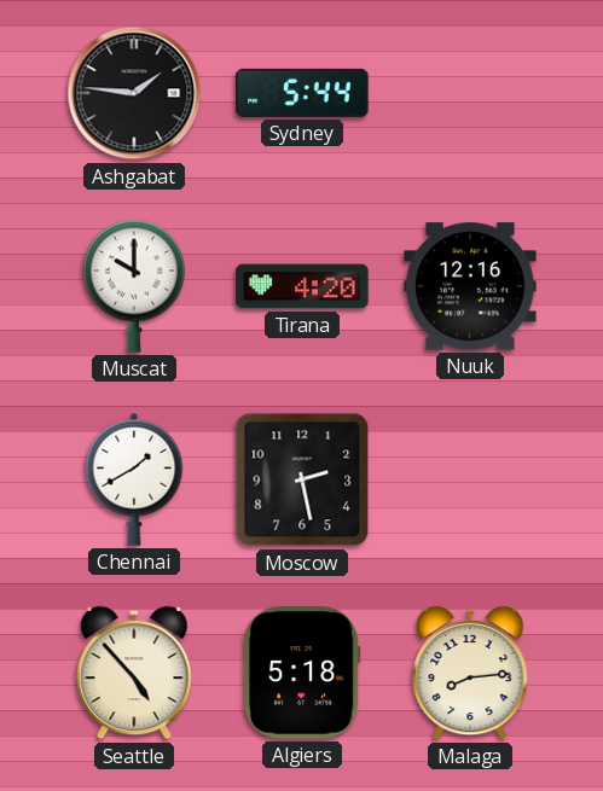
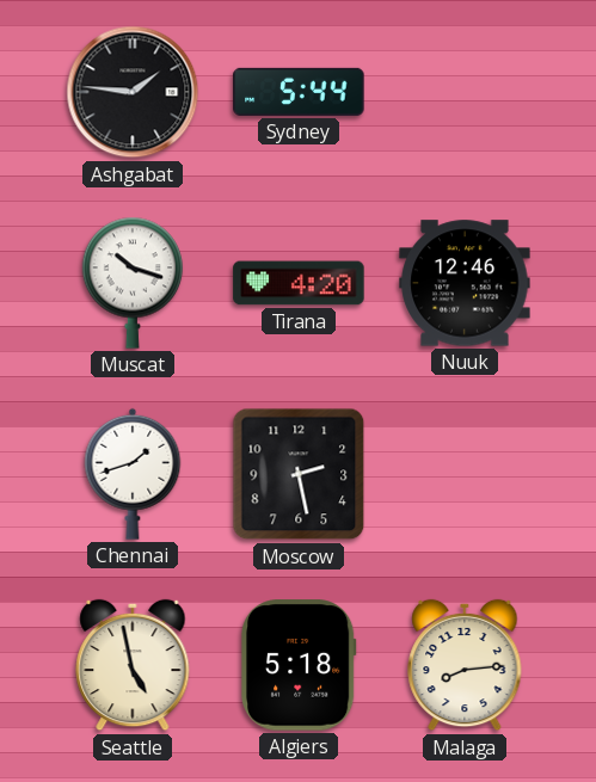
Muscat: 10:00 -> 10:18
Nuuk: 12:16 -> 12:46
Chennai: 1:40 -> 1:42
Seattle: 4:53 -> 4:58
